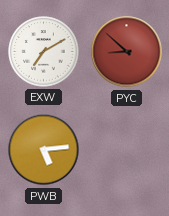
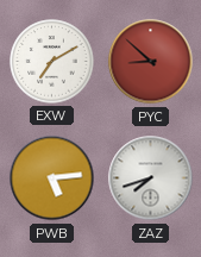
ZAZ: none -> 7:42
